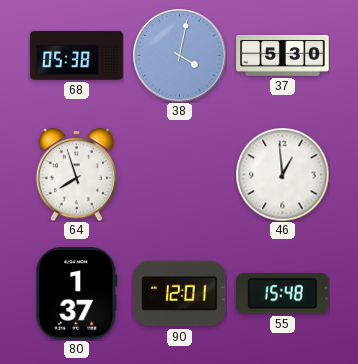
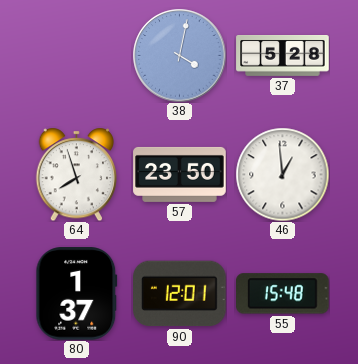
68: 05:38 -> none
37: 5:30 -> 5:28
57: none -> 23:50
